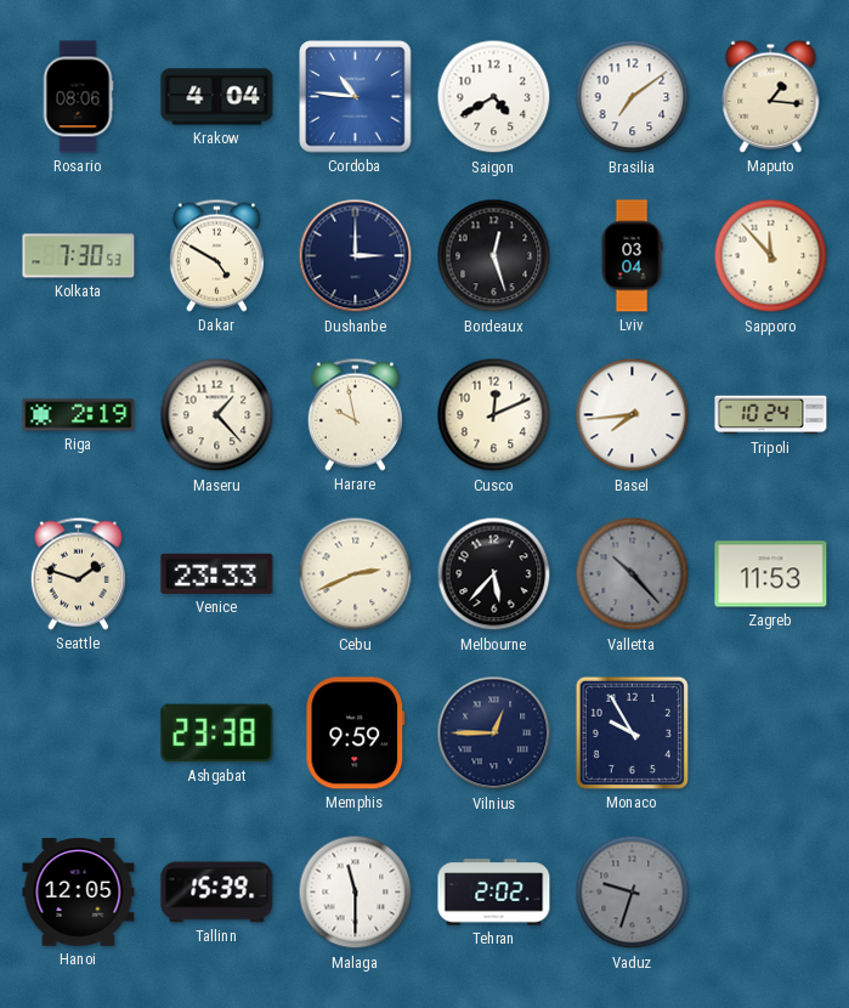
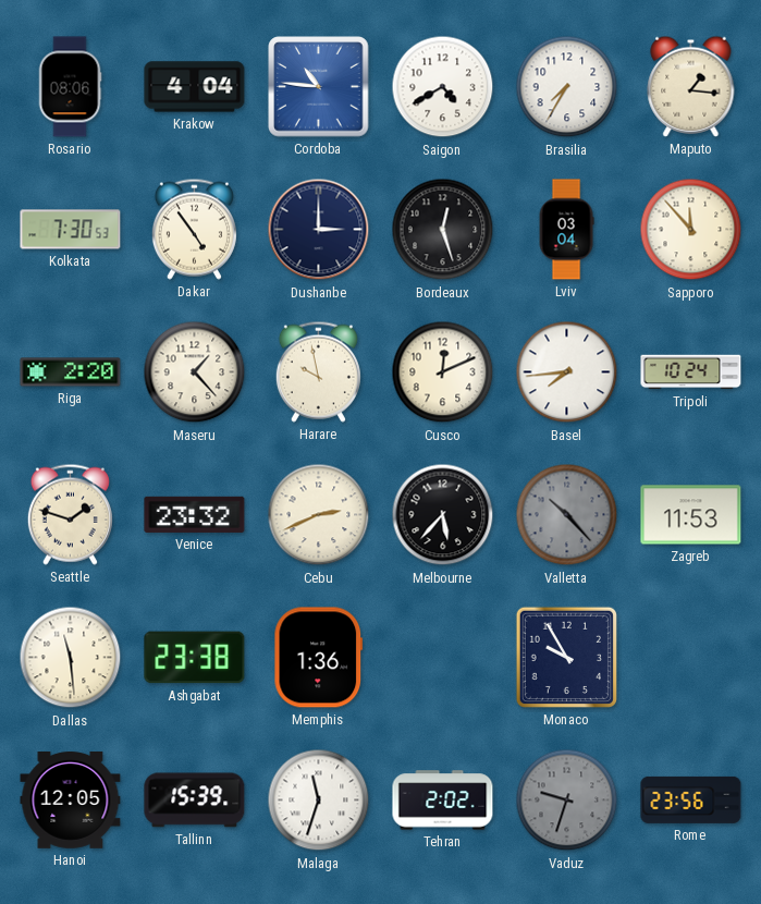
Brasilia: 7:09 -> 7:35
Dakar: 4:50 -> 4:54
Riga: 2:19 -> 2:20
Venice: 23:33 -> 23:32
Dallas: none -> 11:29
Memphis: 9:59 -> 1:36
Vilnius: 12:45 -> none
Malaga: 11:30 -> 11:33
Rome: none -> 23:56
